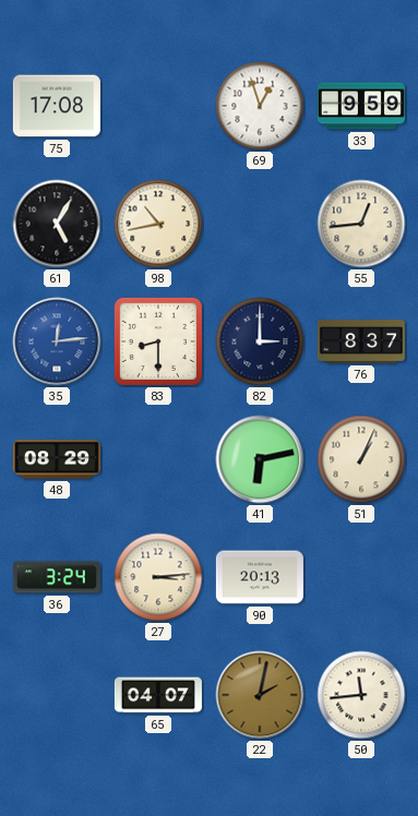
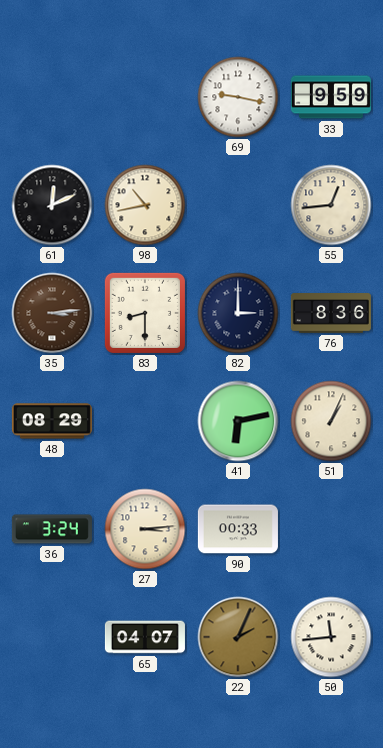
75: 17:08 -> none
69: 12:57 -> 9:17
61: 5:05 -> 12:11
35: 12:14 -> 3:14
35 dial: blue -> brown
76: 8:37 -> 8:36
90: 20:13 -> 00:33
22: 2:02 -> 2:04
